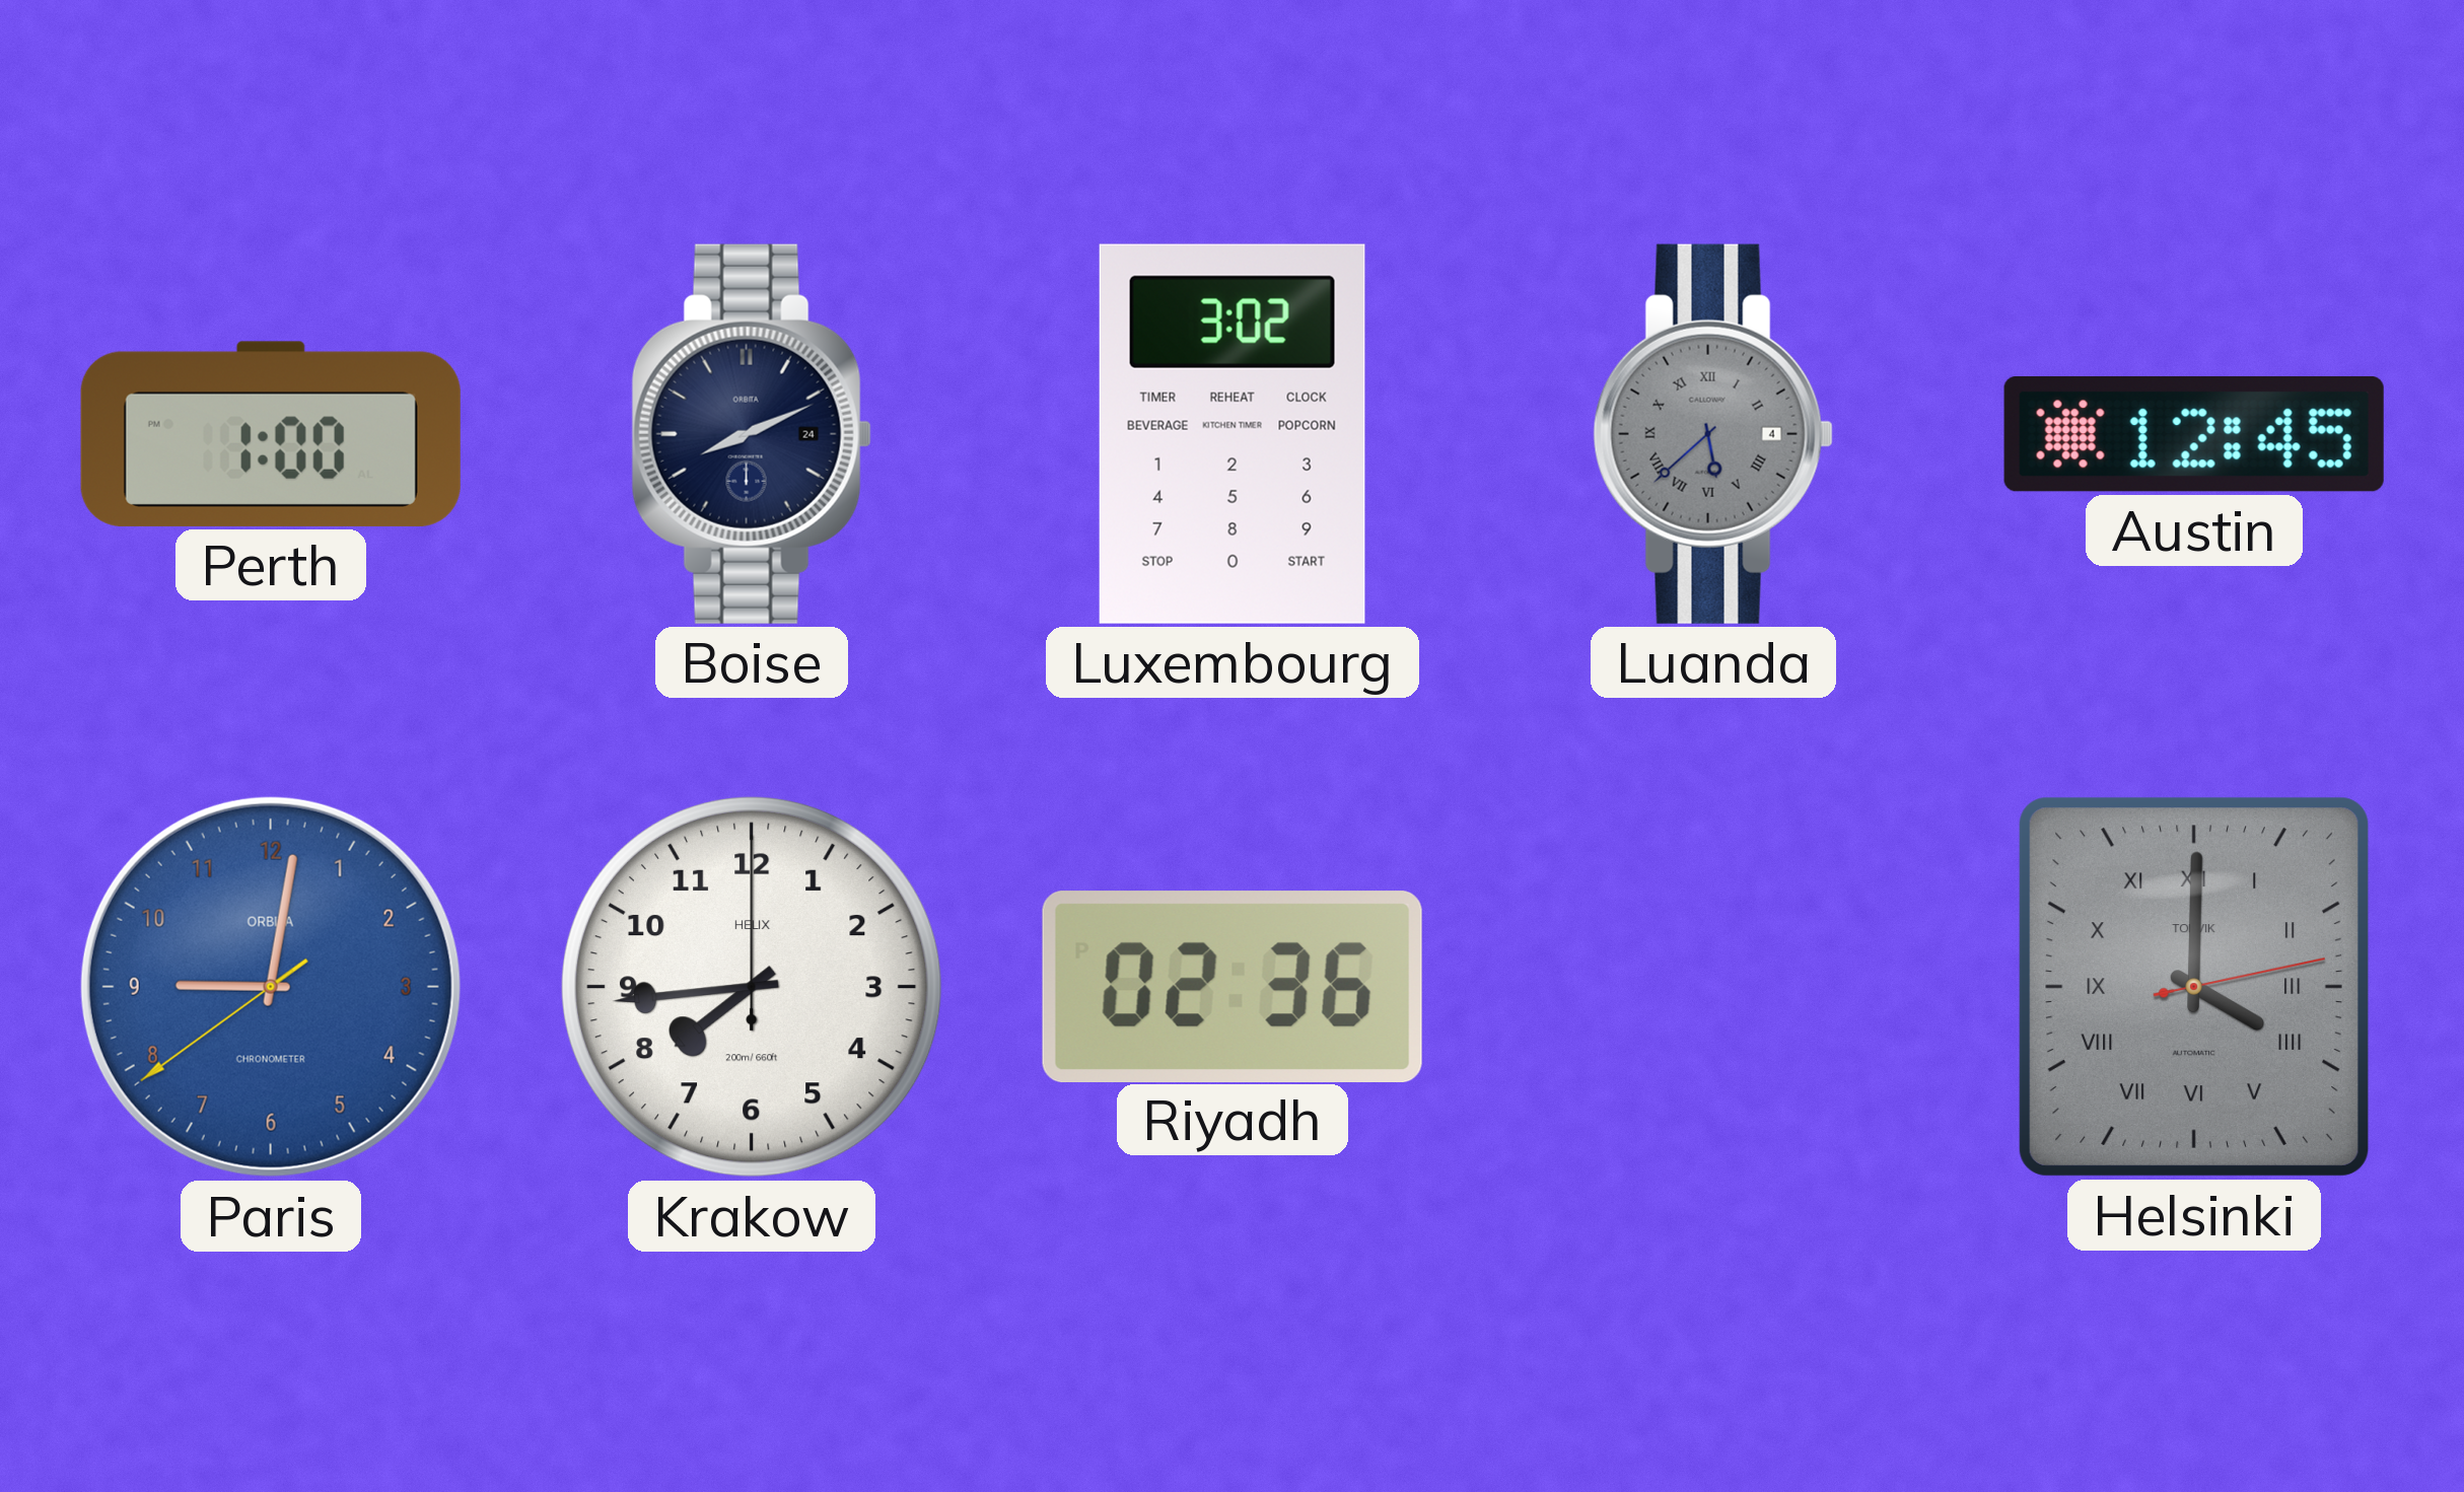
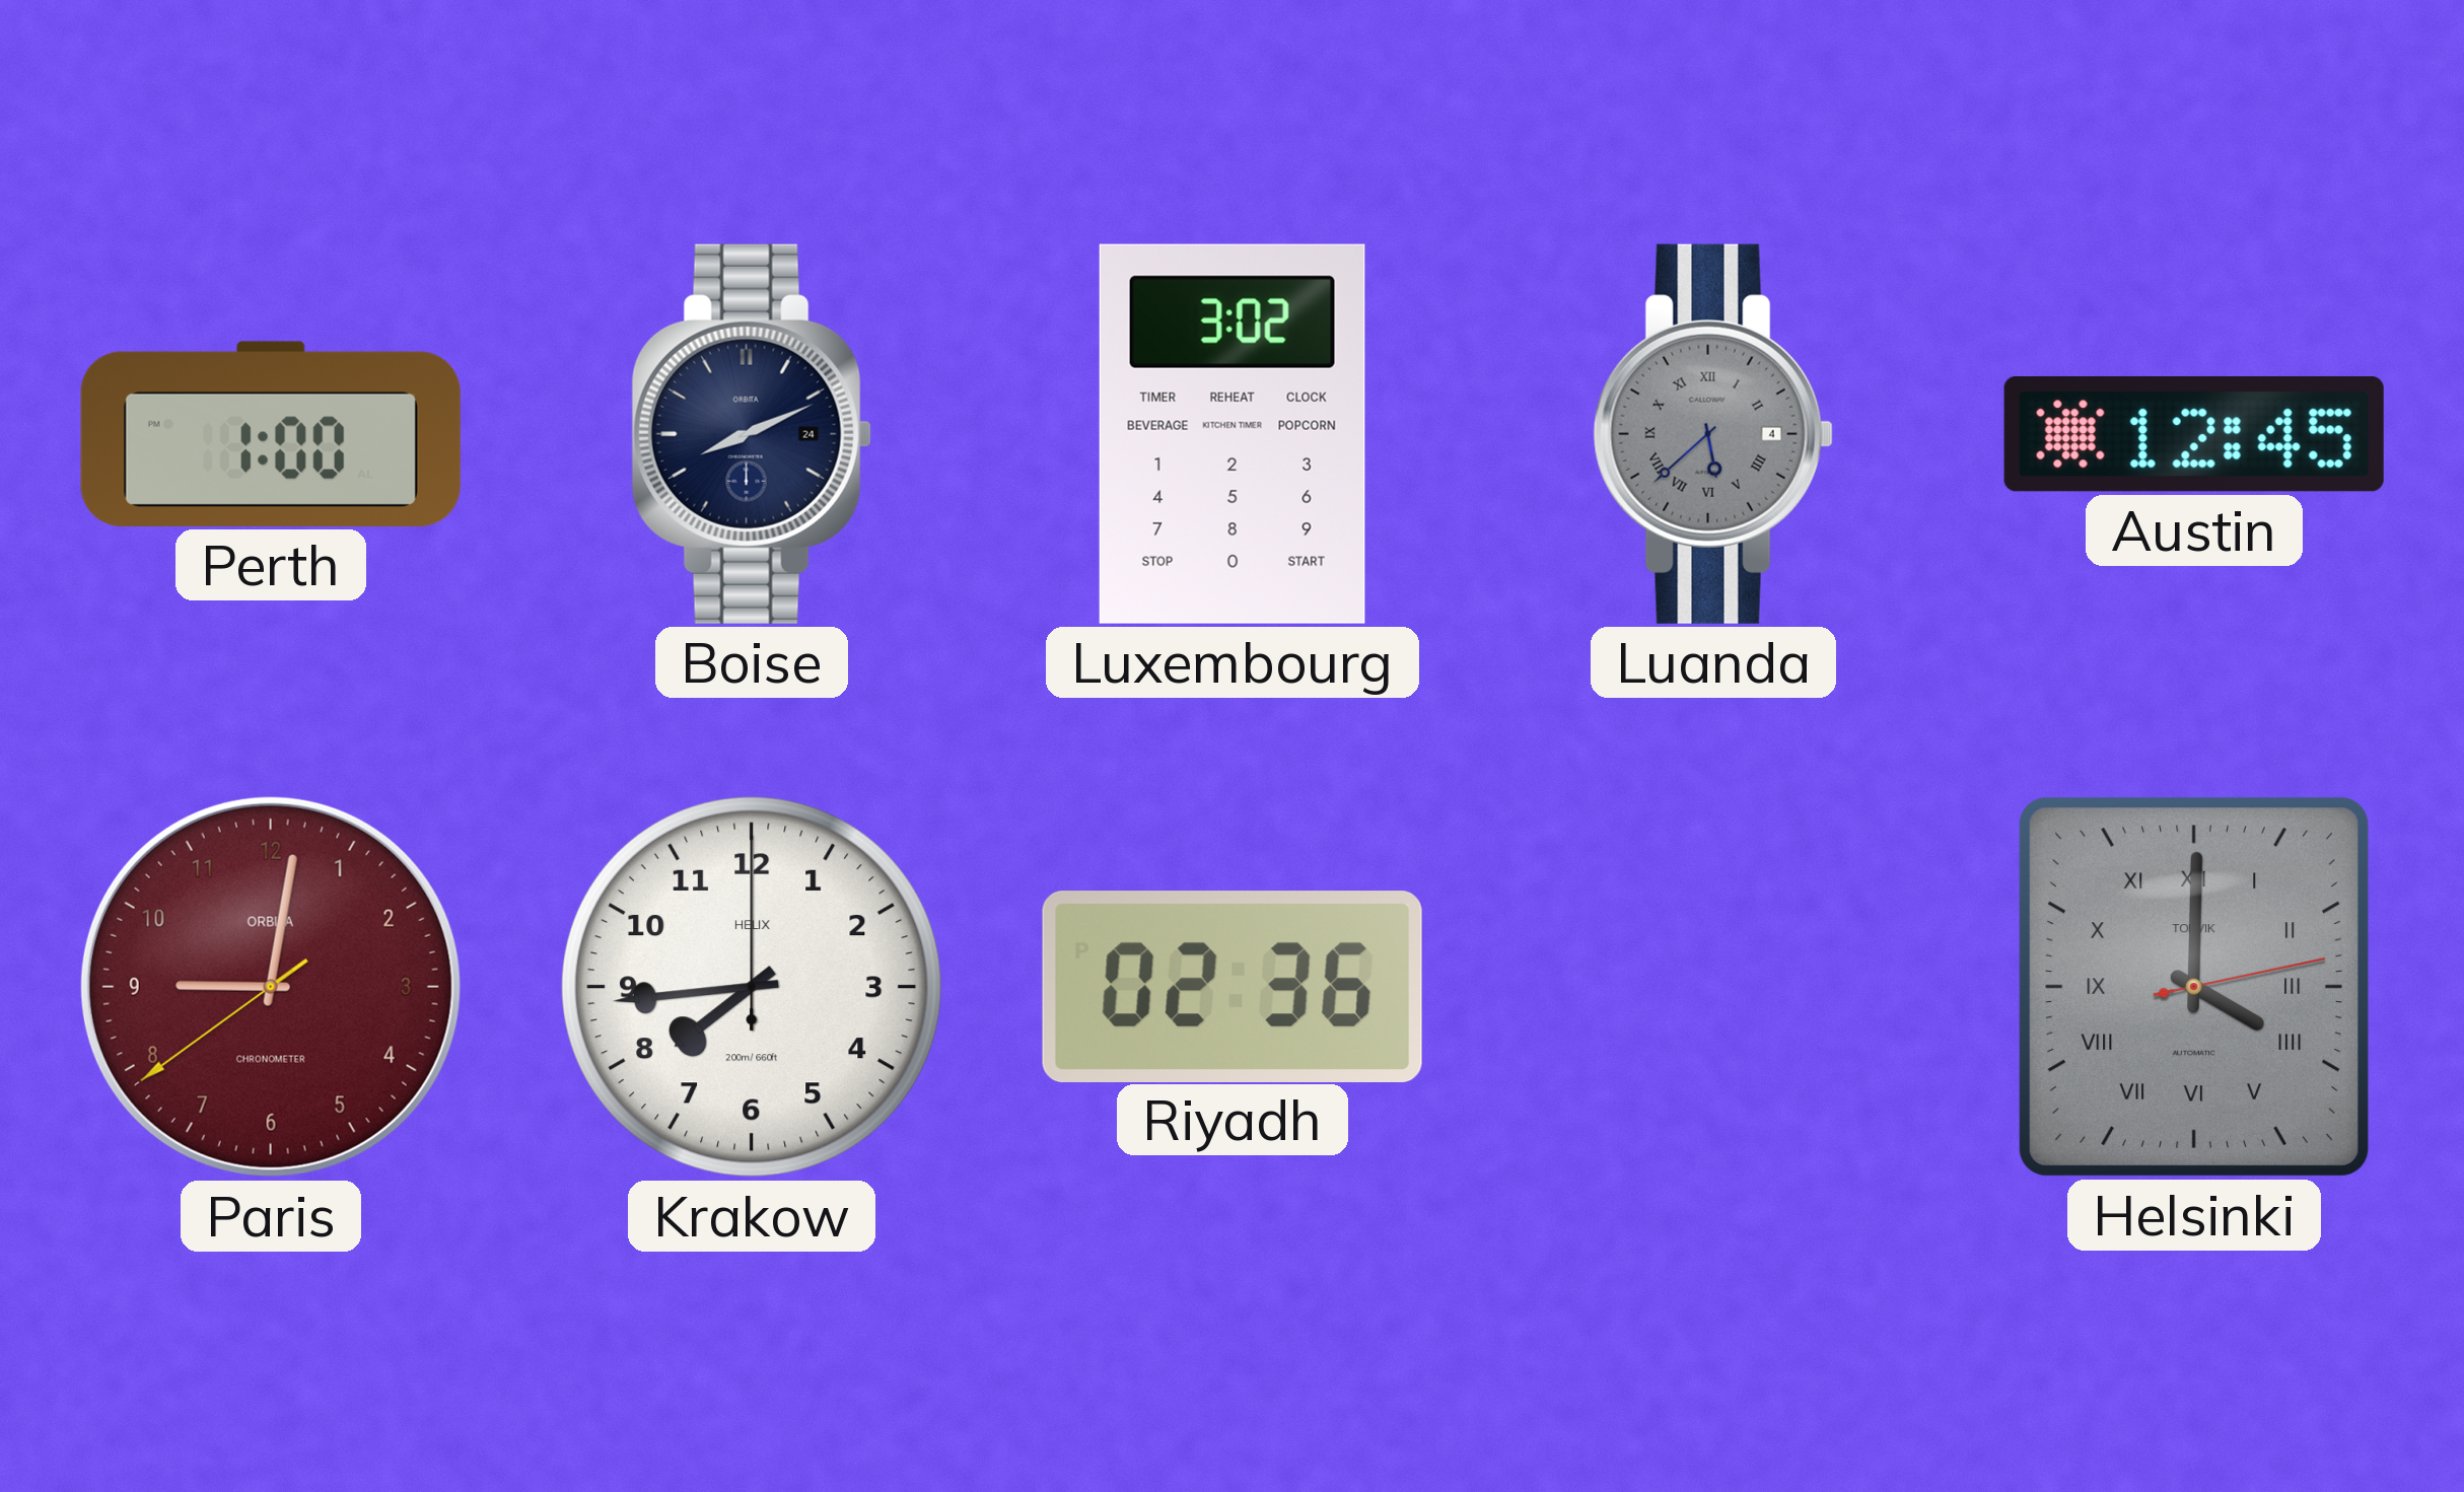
Paris dial: blue -> burgundy
